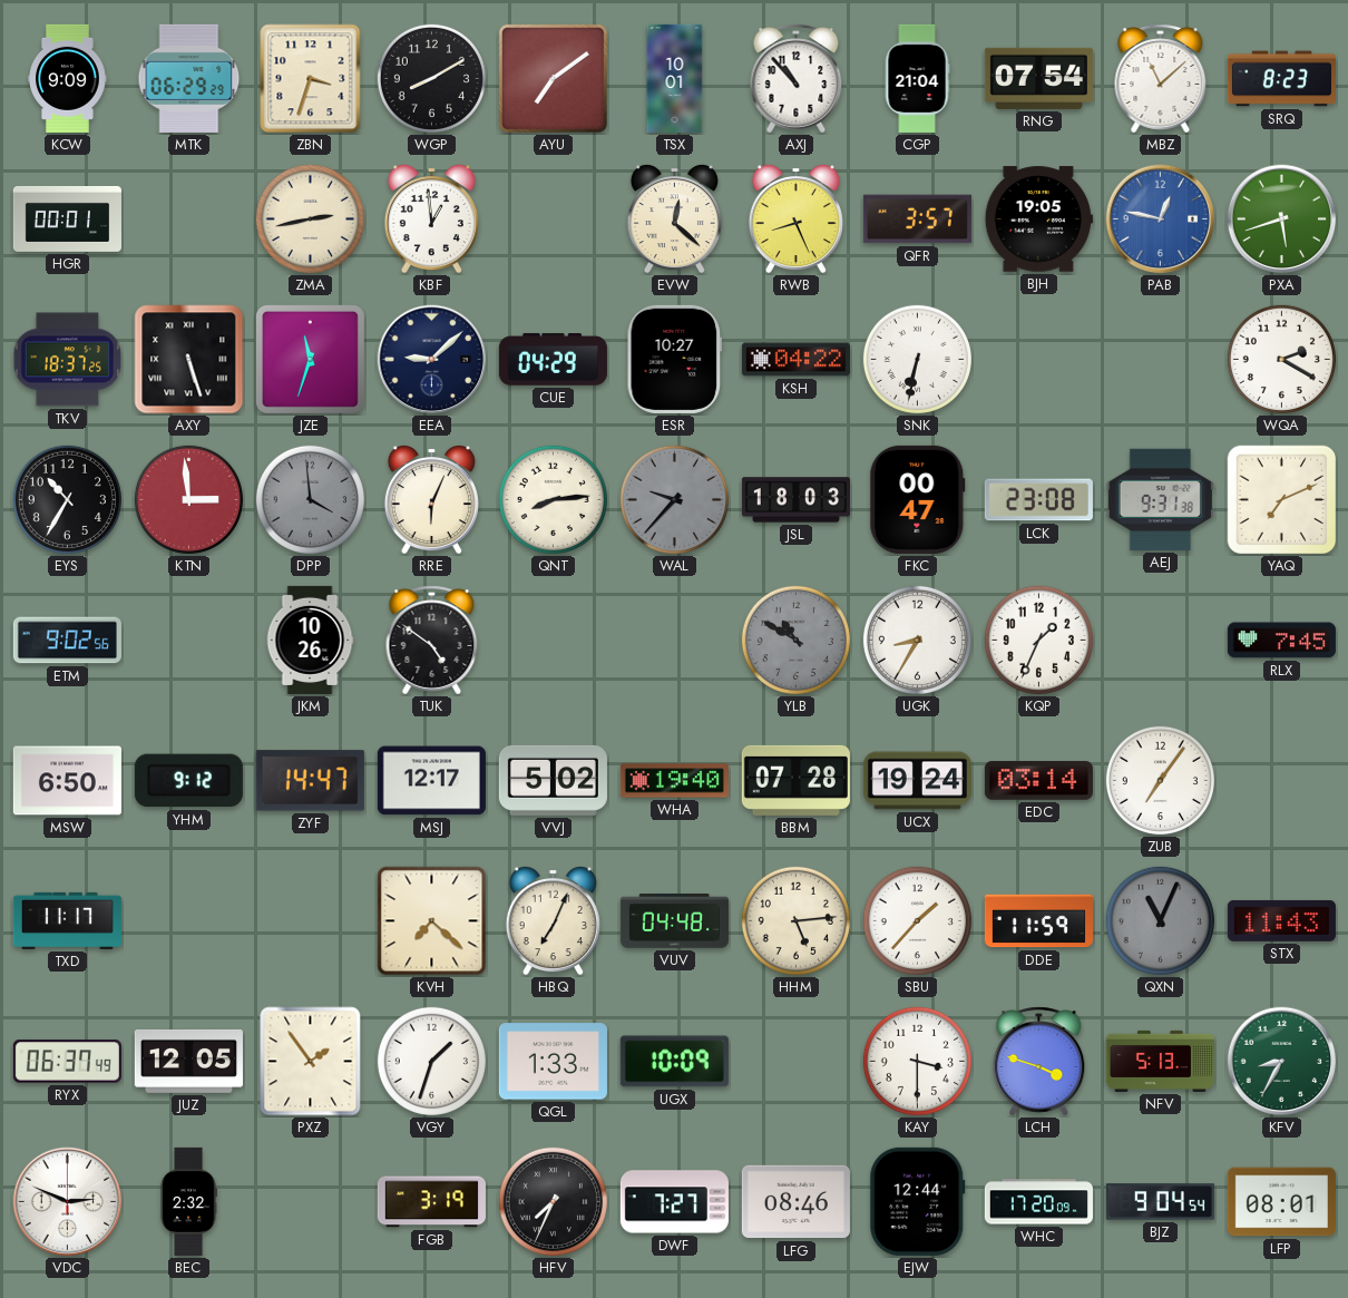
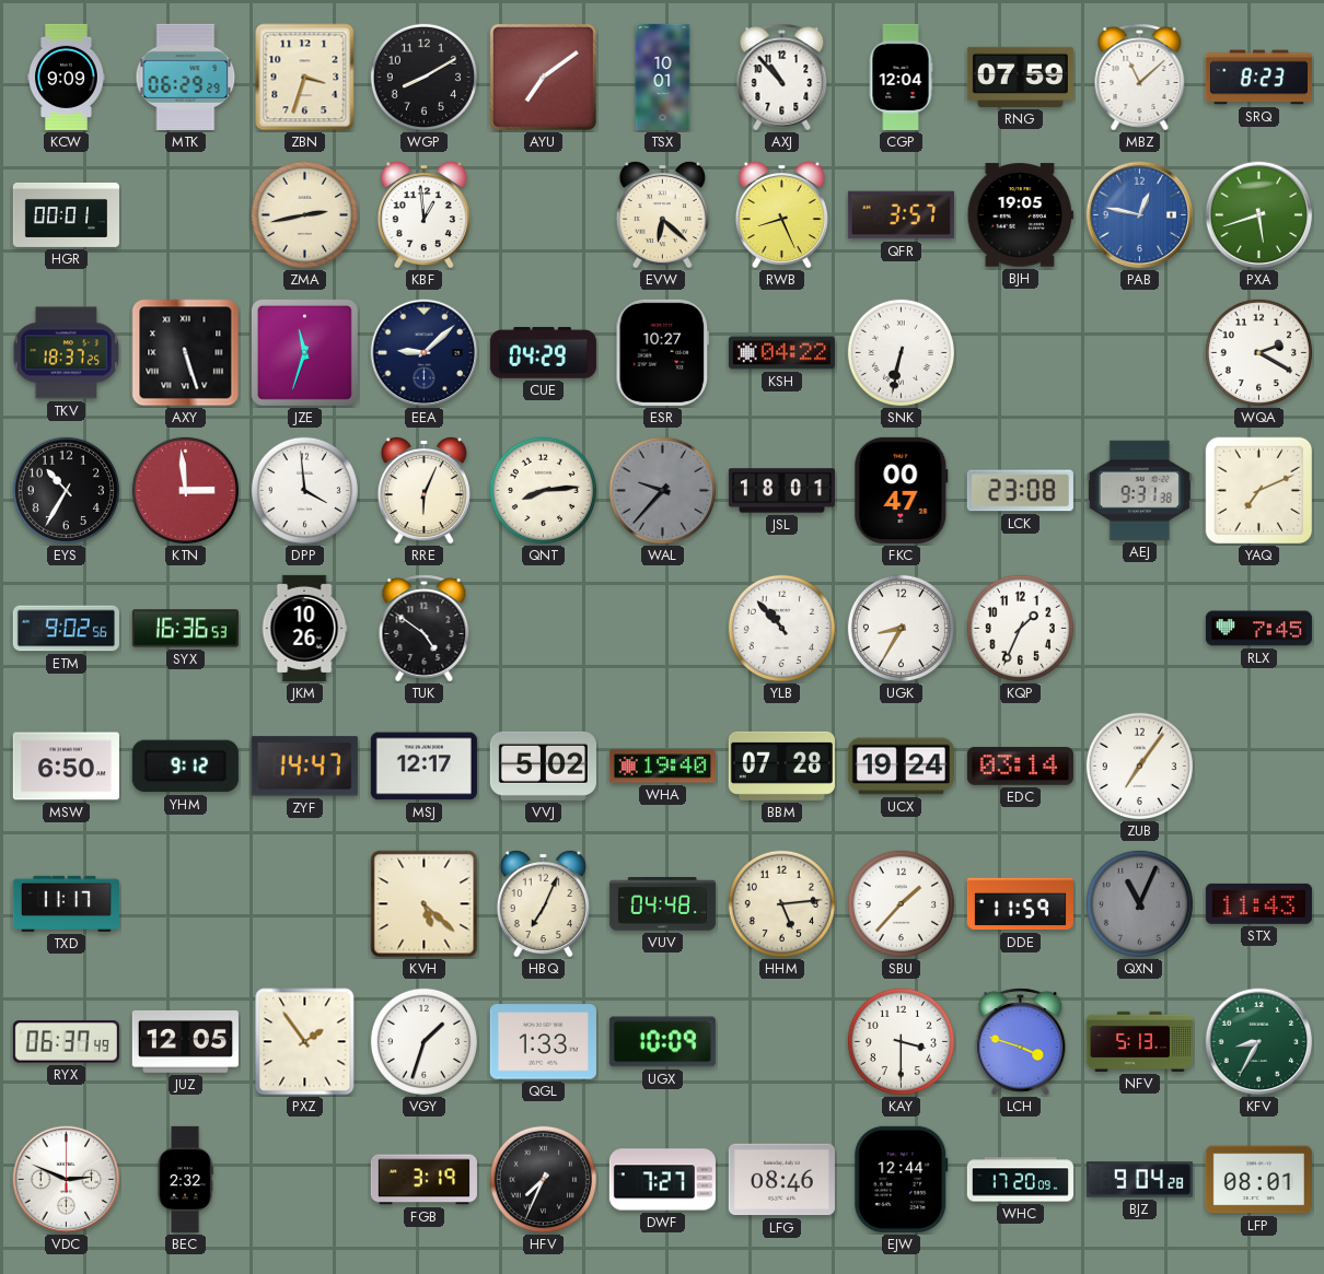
CGP: 21:04 -> 12:04
RNG: 07:54 -> 07:59
EVW: 12:22 -> 6:22
DPP dial: grey -> white
JSL: 18:03 -> 18:01
SYX: none -> 16:36
YLB: 10:50 -> 10:53
YLB dial: grey -> white
KVH: 7:22 -> 5:22
BJZ: 9:04:54 -> 9:04:28
